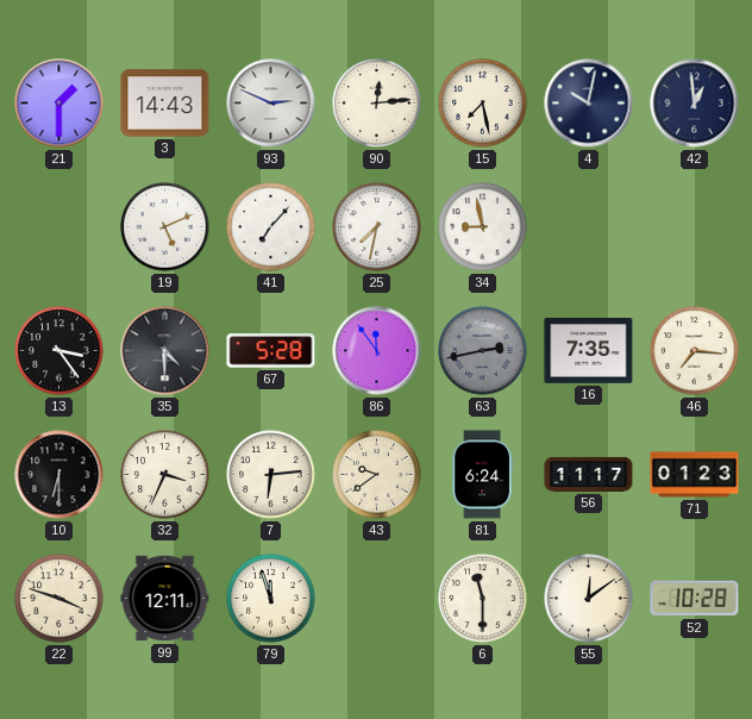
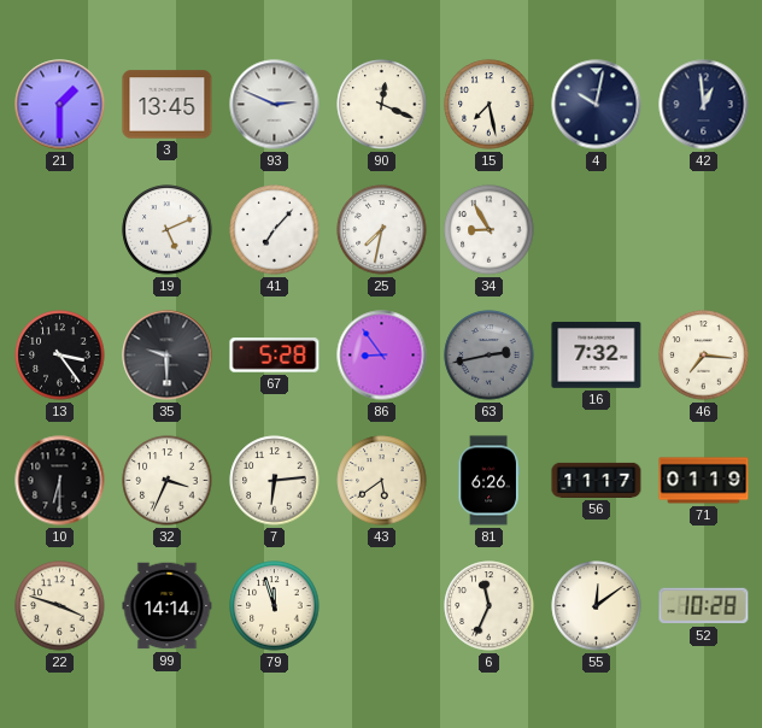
3: 14:43 -> 13:45
90: 12:14 -> 12:19
34: 8:58 -> 8:55
35: 4:30 -> 9:30
86: 11:54 -> 8:54
16: 7:35 -> 7:32
43: 9:39 -> 5:39
81: 6:24 -> 6:26
71: 01:23 -> 01:19
99: 12:11 -> 14:14
6: 11:30 -> 11:34
